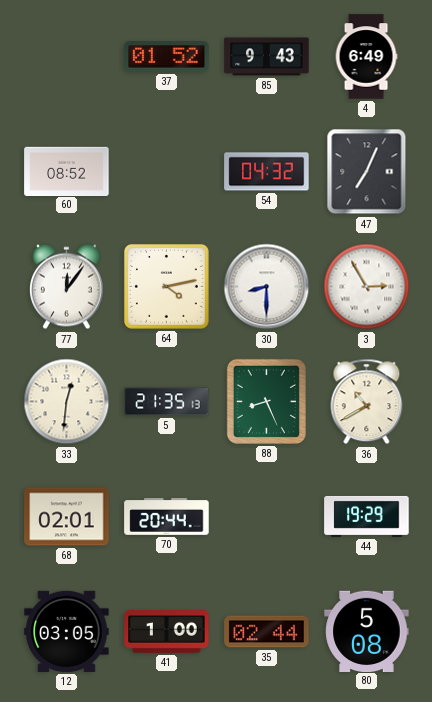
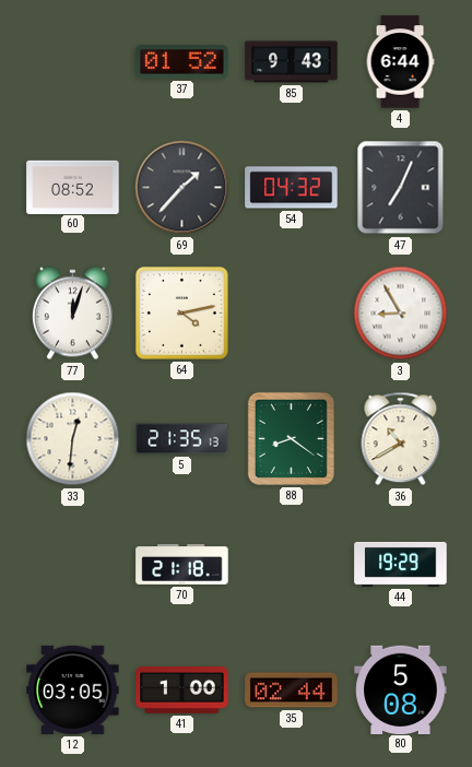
4: 6:49 -> 6:44
69: none -> 1:37
77: 12:06 -> 12:03
30: 8:30 -> none
3: 2:55 -> 8:55
88: 8:26 -> 8:21
68: 02:01 -> none
70: 20:44 -> 21:18
